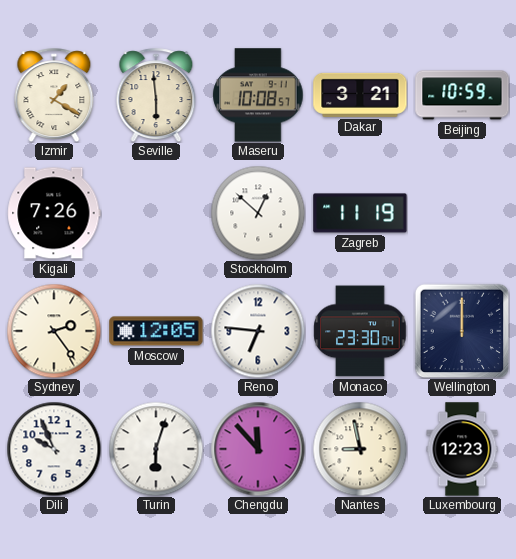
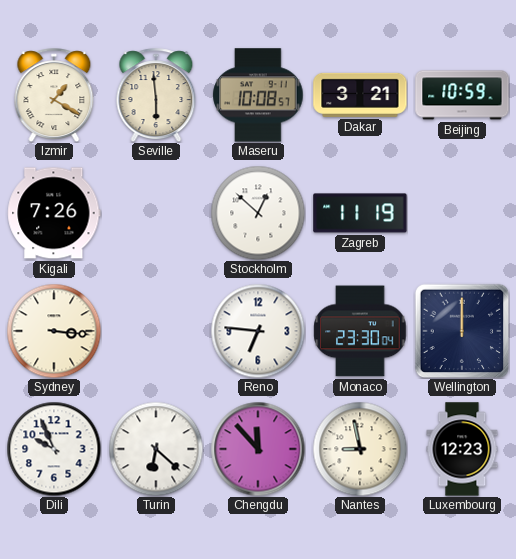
Sydney: 2:24 -> 3:16
Moscow: 12:05 -> none
Turin: 6:03 -> 6:22
